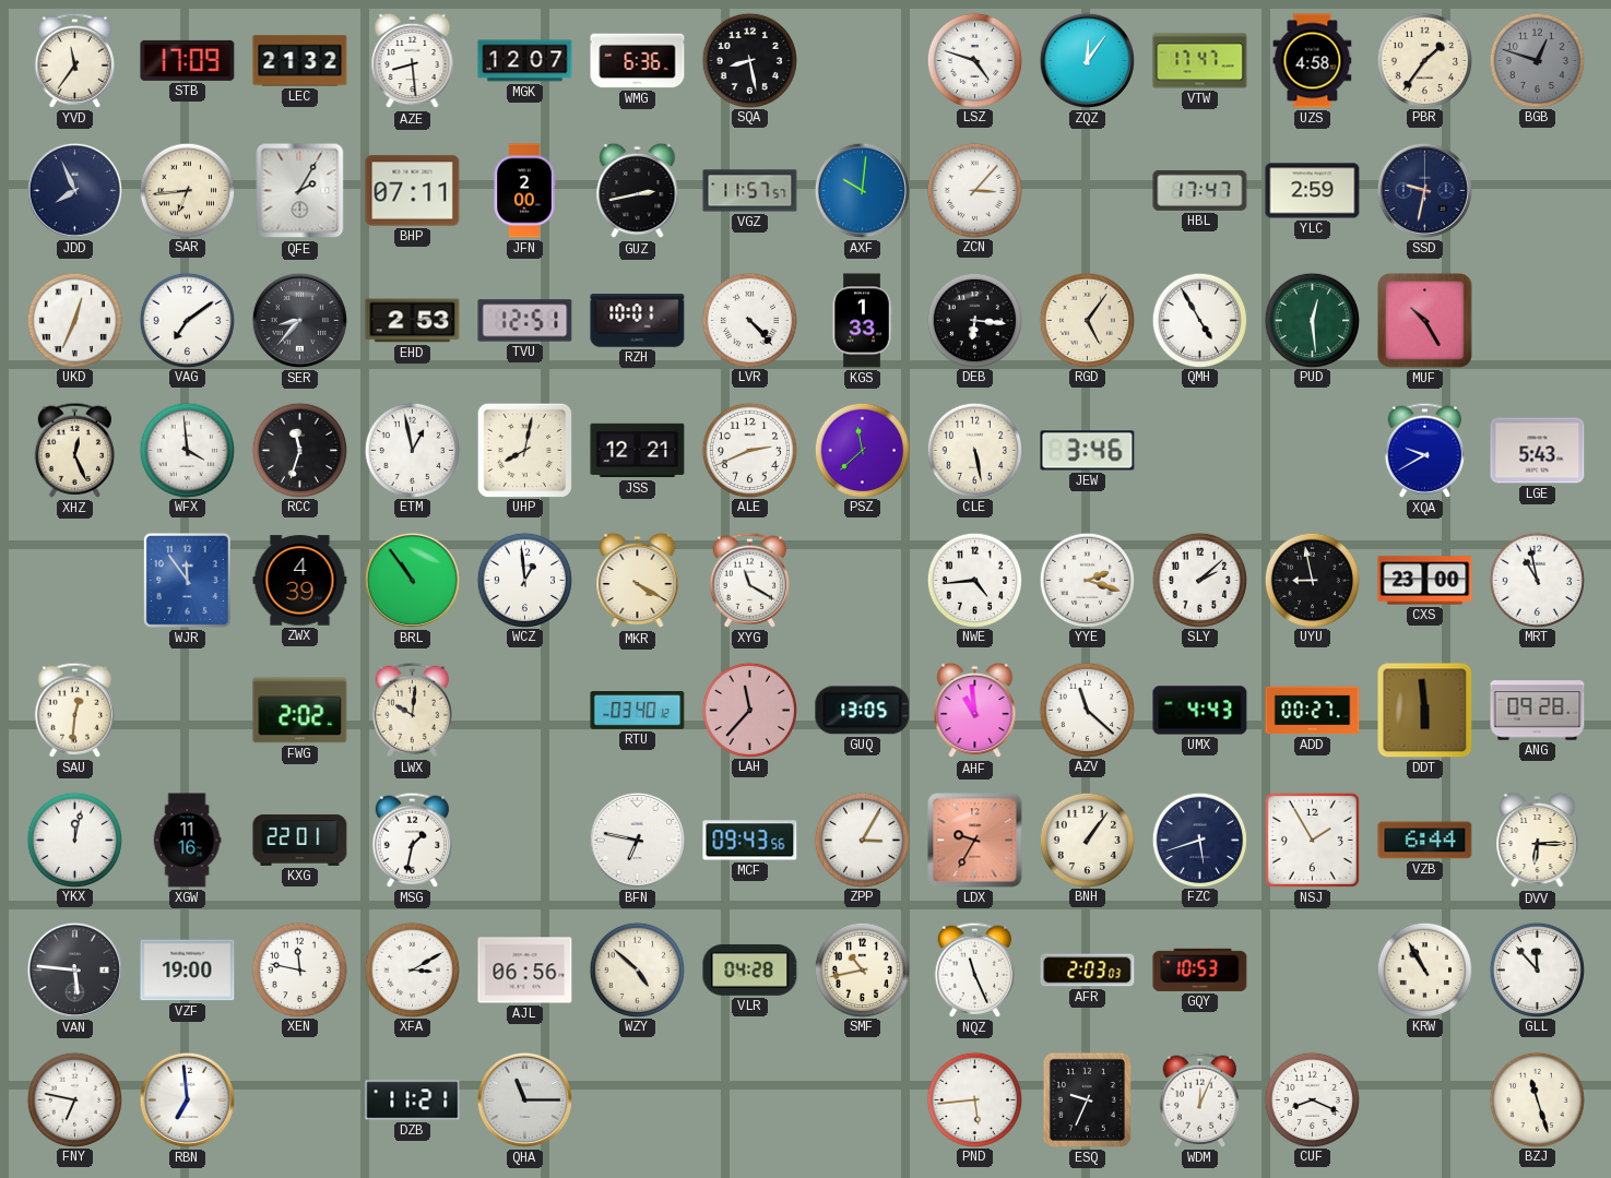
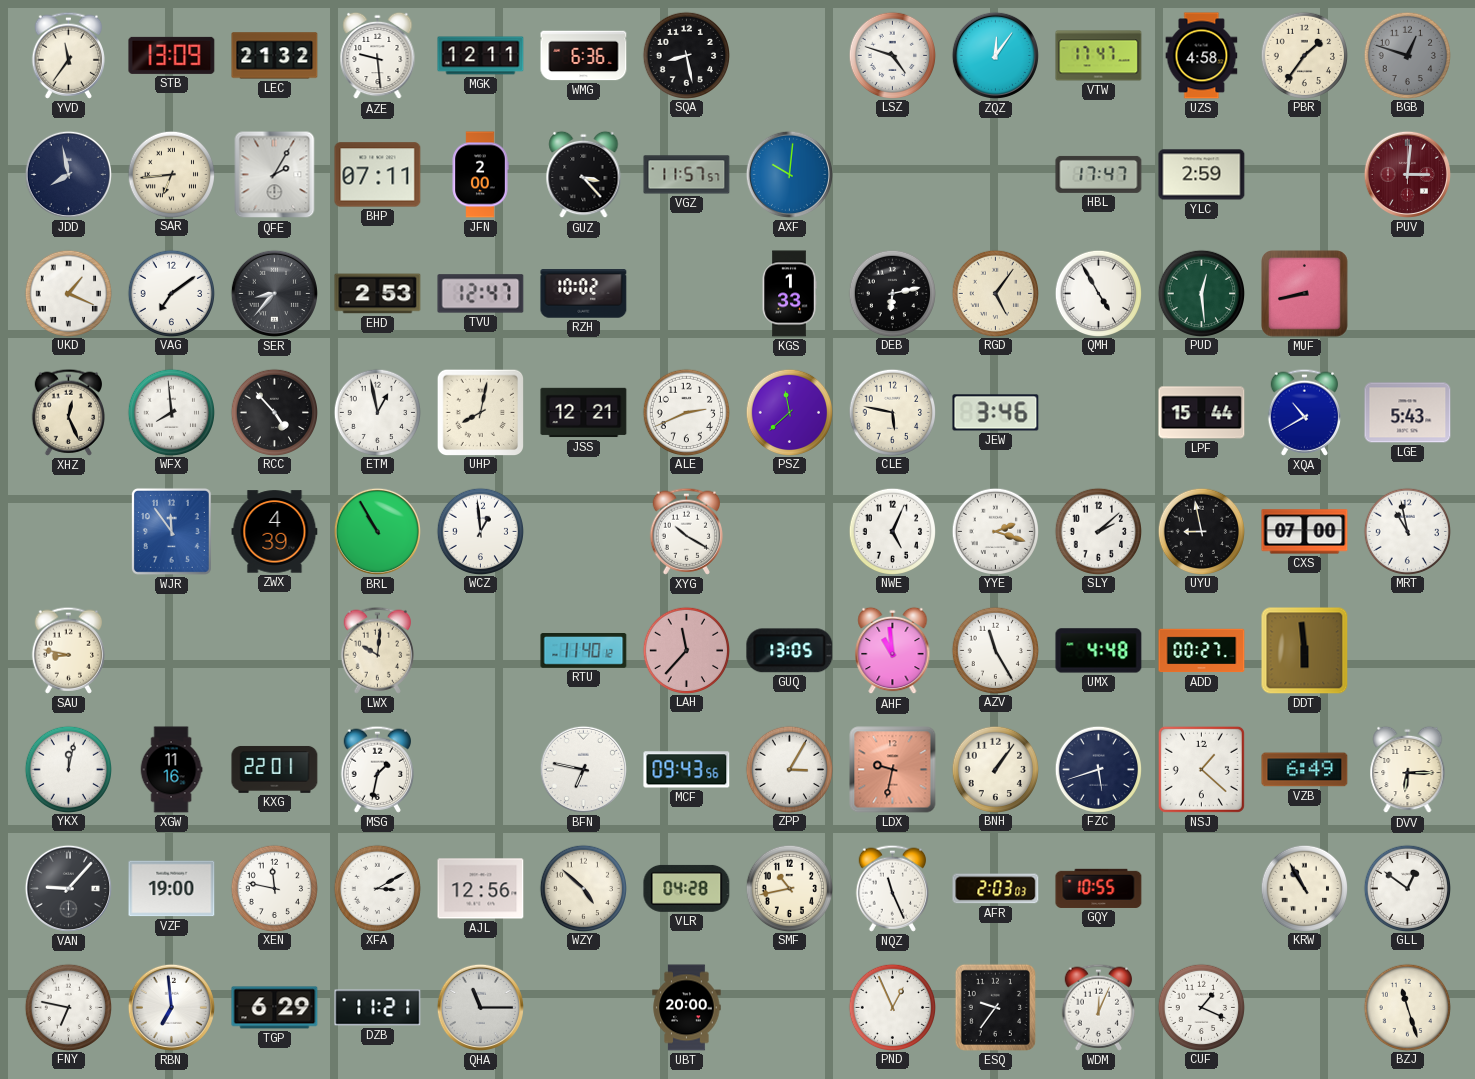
STB: 17:09 -> 13:09
AZE: 8:29 -> 9:29
MGK: 12:07 -> 12:11
JDD: 7:56 -> 7:58
GUZ: 2:43 -> 3:23
ZCN: 3:07 -> none
SSD: 9:32 -> none
PUV: none -> 3:01
UKD: 12:34 -> 1:19
TVU: 12:51 -> 12:47
RZH: 10:01 -> 10:02
LVR: 4:23 -> none
DEB: 6:16 -> 6:13
MUF: 10:25 -> 8:43
WFX: 3:59 -> 7:59
RCC: 11:33 -> 4:53
CLE: 5:28 -> 5:47
LPF: none -> 15:44
XQA: 9:40 -> 10:40
BRL: 10:54 -> 10:55
MKR: 4:20 -> none
XYG: 11:20 -> 10:20
NWE: 4:44 -> 5:04
CXS: 23:00 -> 07:00
SAU: 12:31 -> 8:47
FWG: 2:02 -> none
RTU: 03:40 -> 11:40
AZV: 11:22 -> 11:25
UMX: 4:43 -> 4:48
ANG: 09:28 -> none
LDX: 9:35 -> 9:32
NSJ: 1:55 -> 1:22
VZB: 6:44 -> 6:49
VAN: 5:46 -> 9:07
AJL: 06:56 -> 12:56
GQY: 10:53 -> 10:55
GLL: 11:53 -> 12:51
TGP: none -> 6:29
UBT: none -> 20:00
PND: 5:44 -> 12:56
ESQ: 9:34 -> 9:36
CUF: 8:19 -> 1:19
